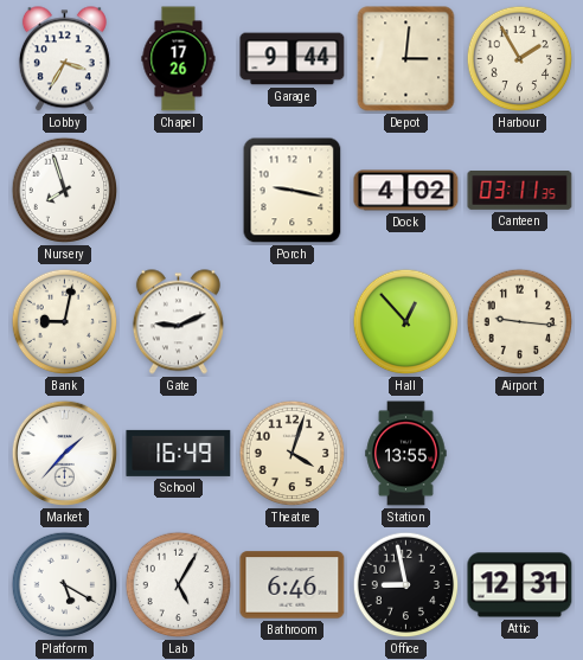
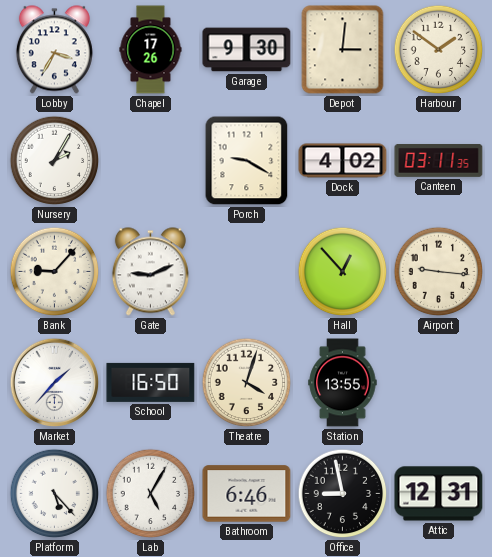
Garage: 9:44 -> 9:30
Harbour: 1:55 -> 1:51
Nursery: 7:57 -> 2:05
Porch: 9:17 -> 9:20
Bank: 9:02 -> 9:07
School: 16:49 -> 16:50
Platform: 5:20 -> 5:23
